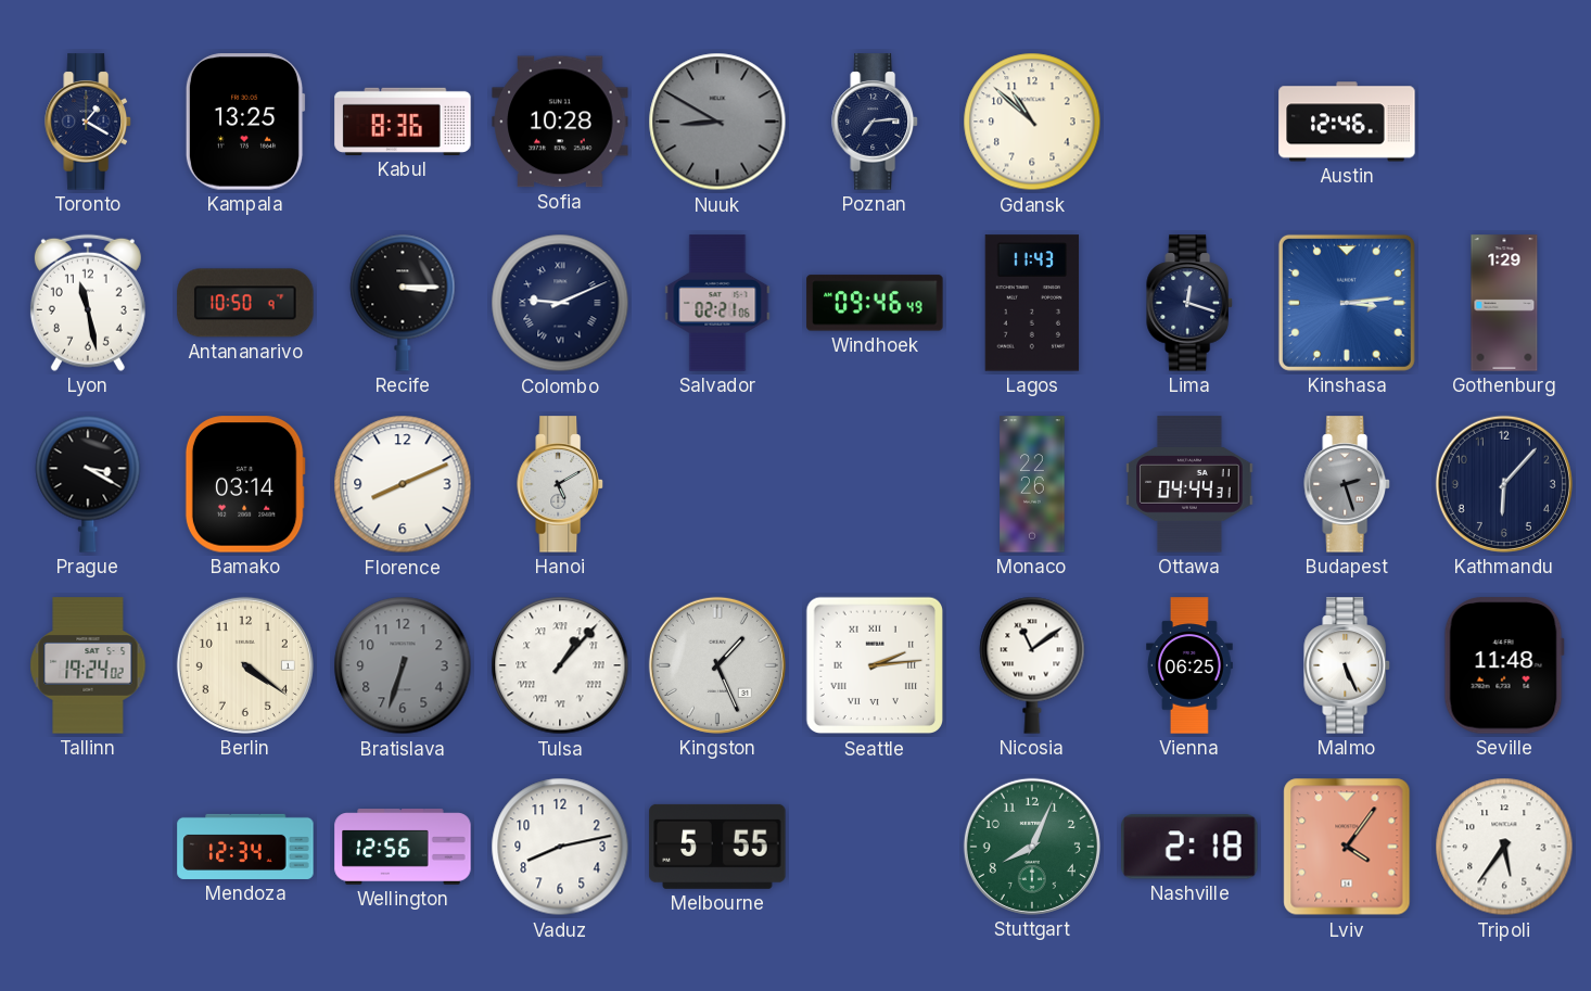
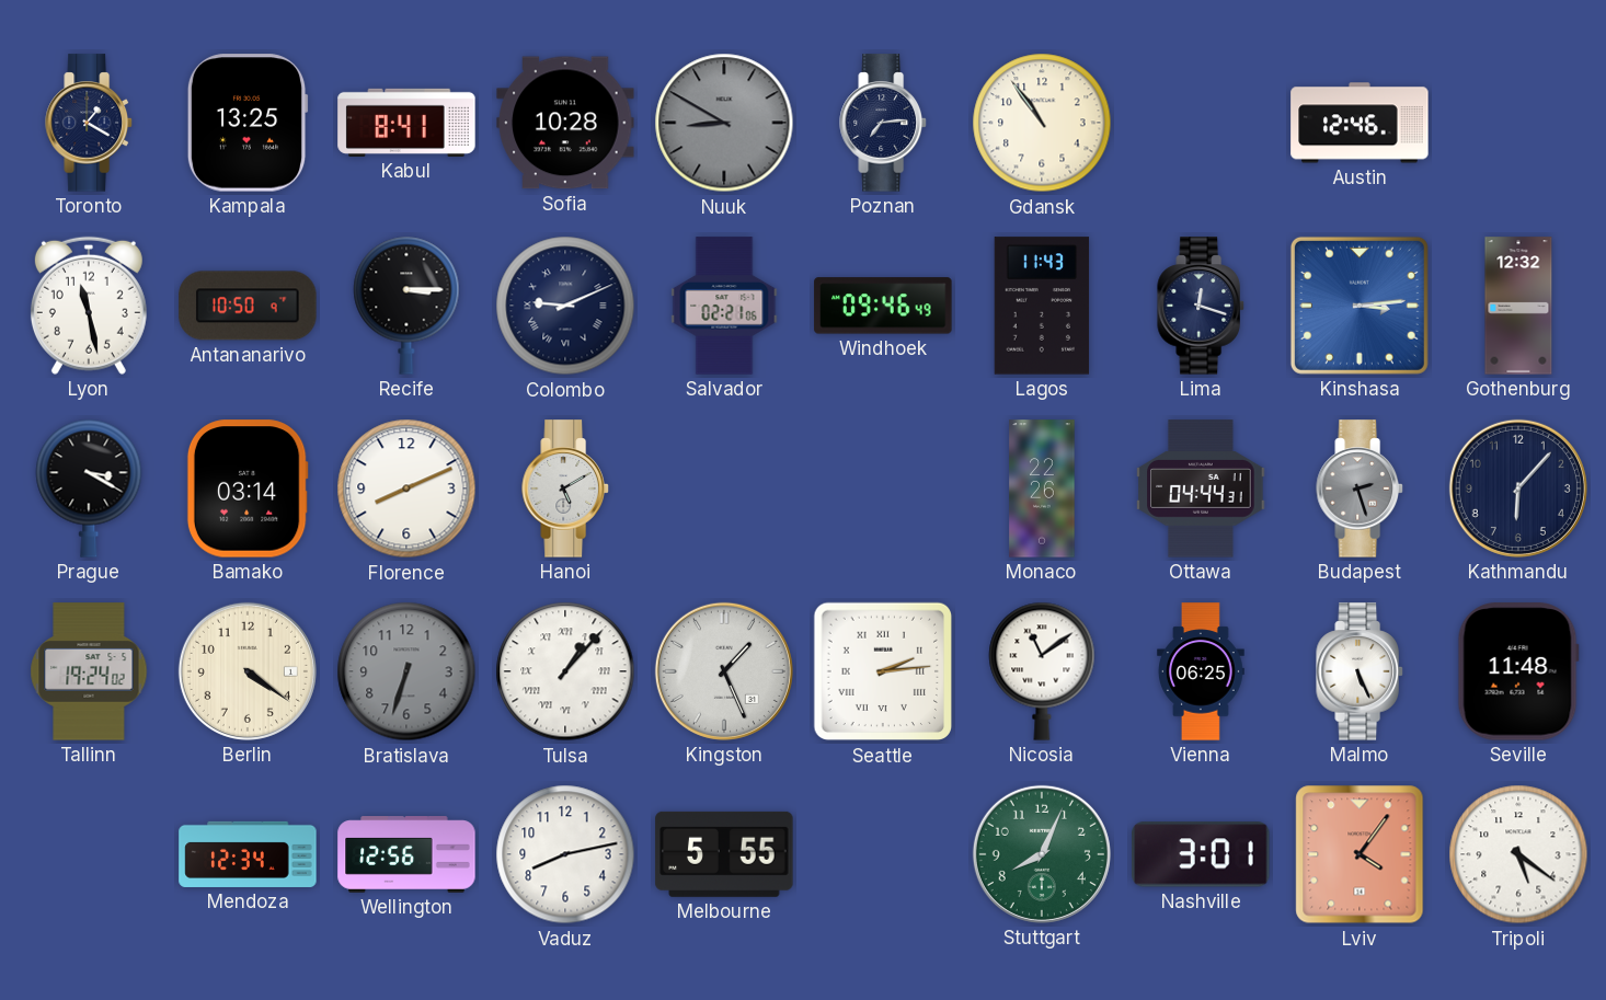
Kabul: 8:36 -> 8:41
Gdansk: 10:52 -> 10:54
Gothenburg: 1:29 -> 12:32
Nashville: 2:18 -> 3:01
Tripoli: 5:36 -> 5:21
